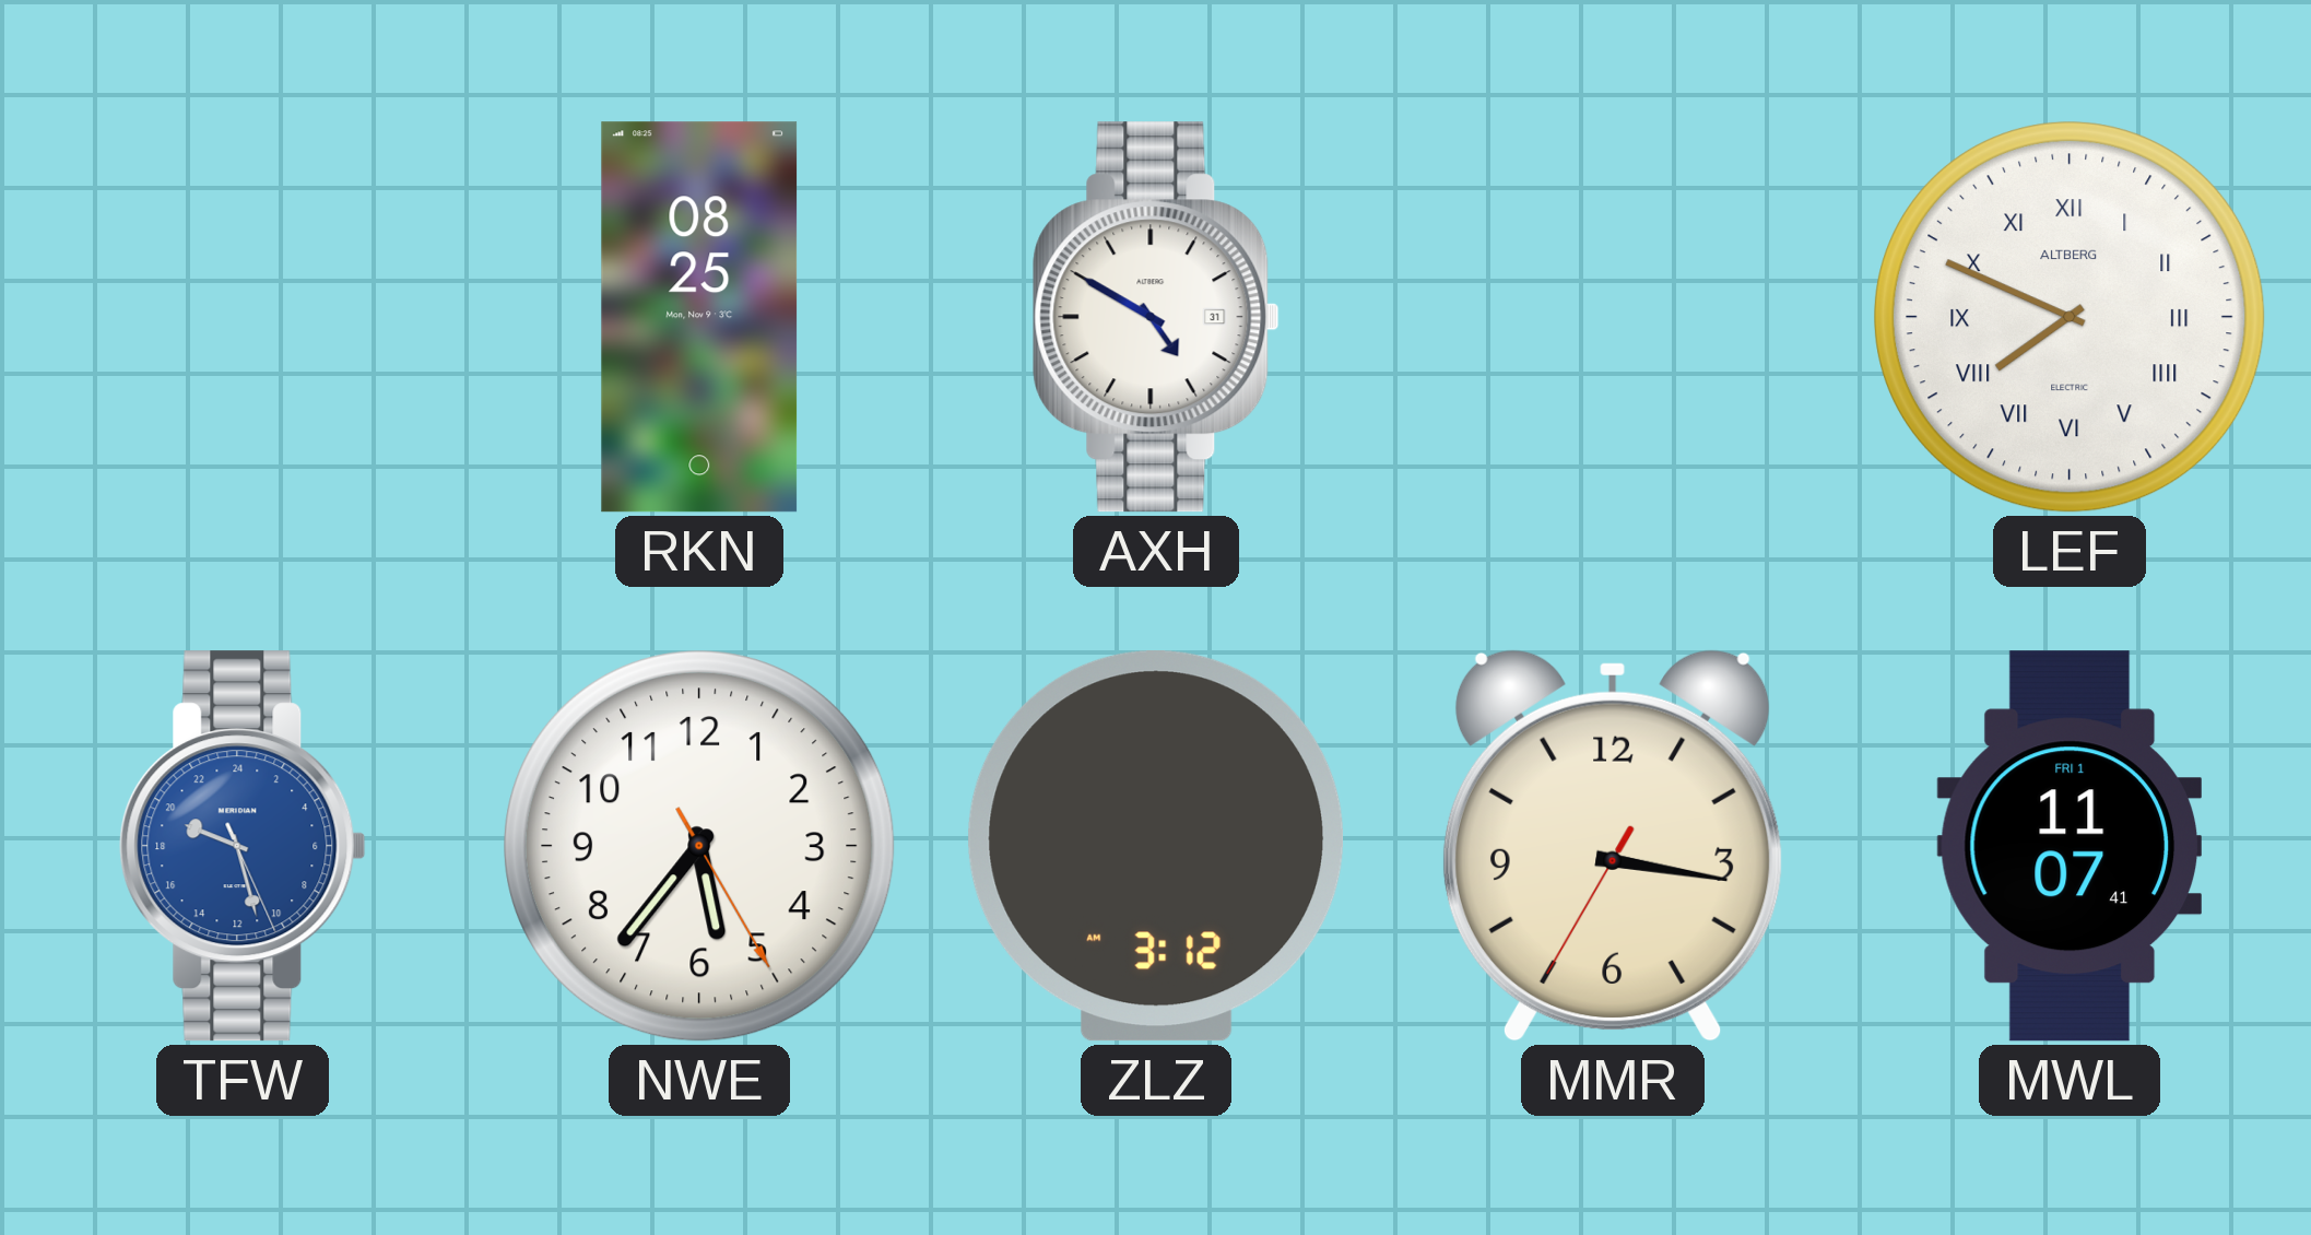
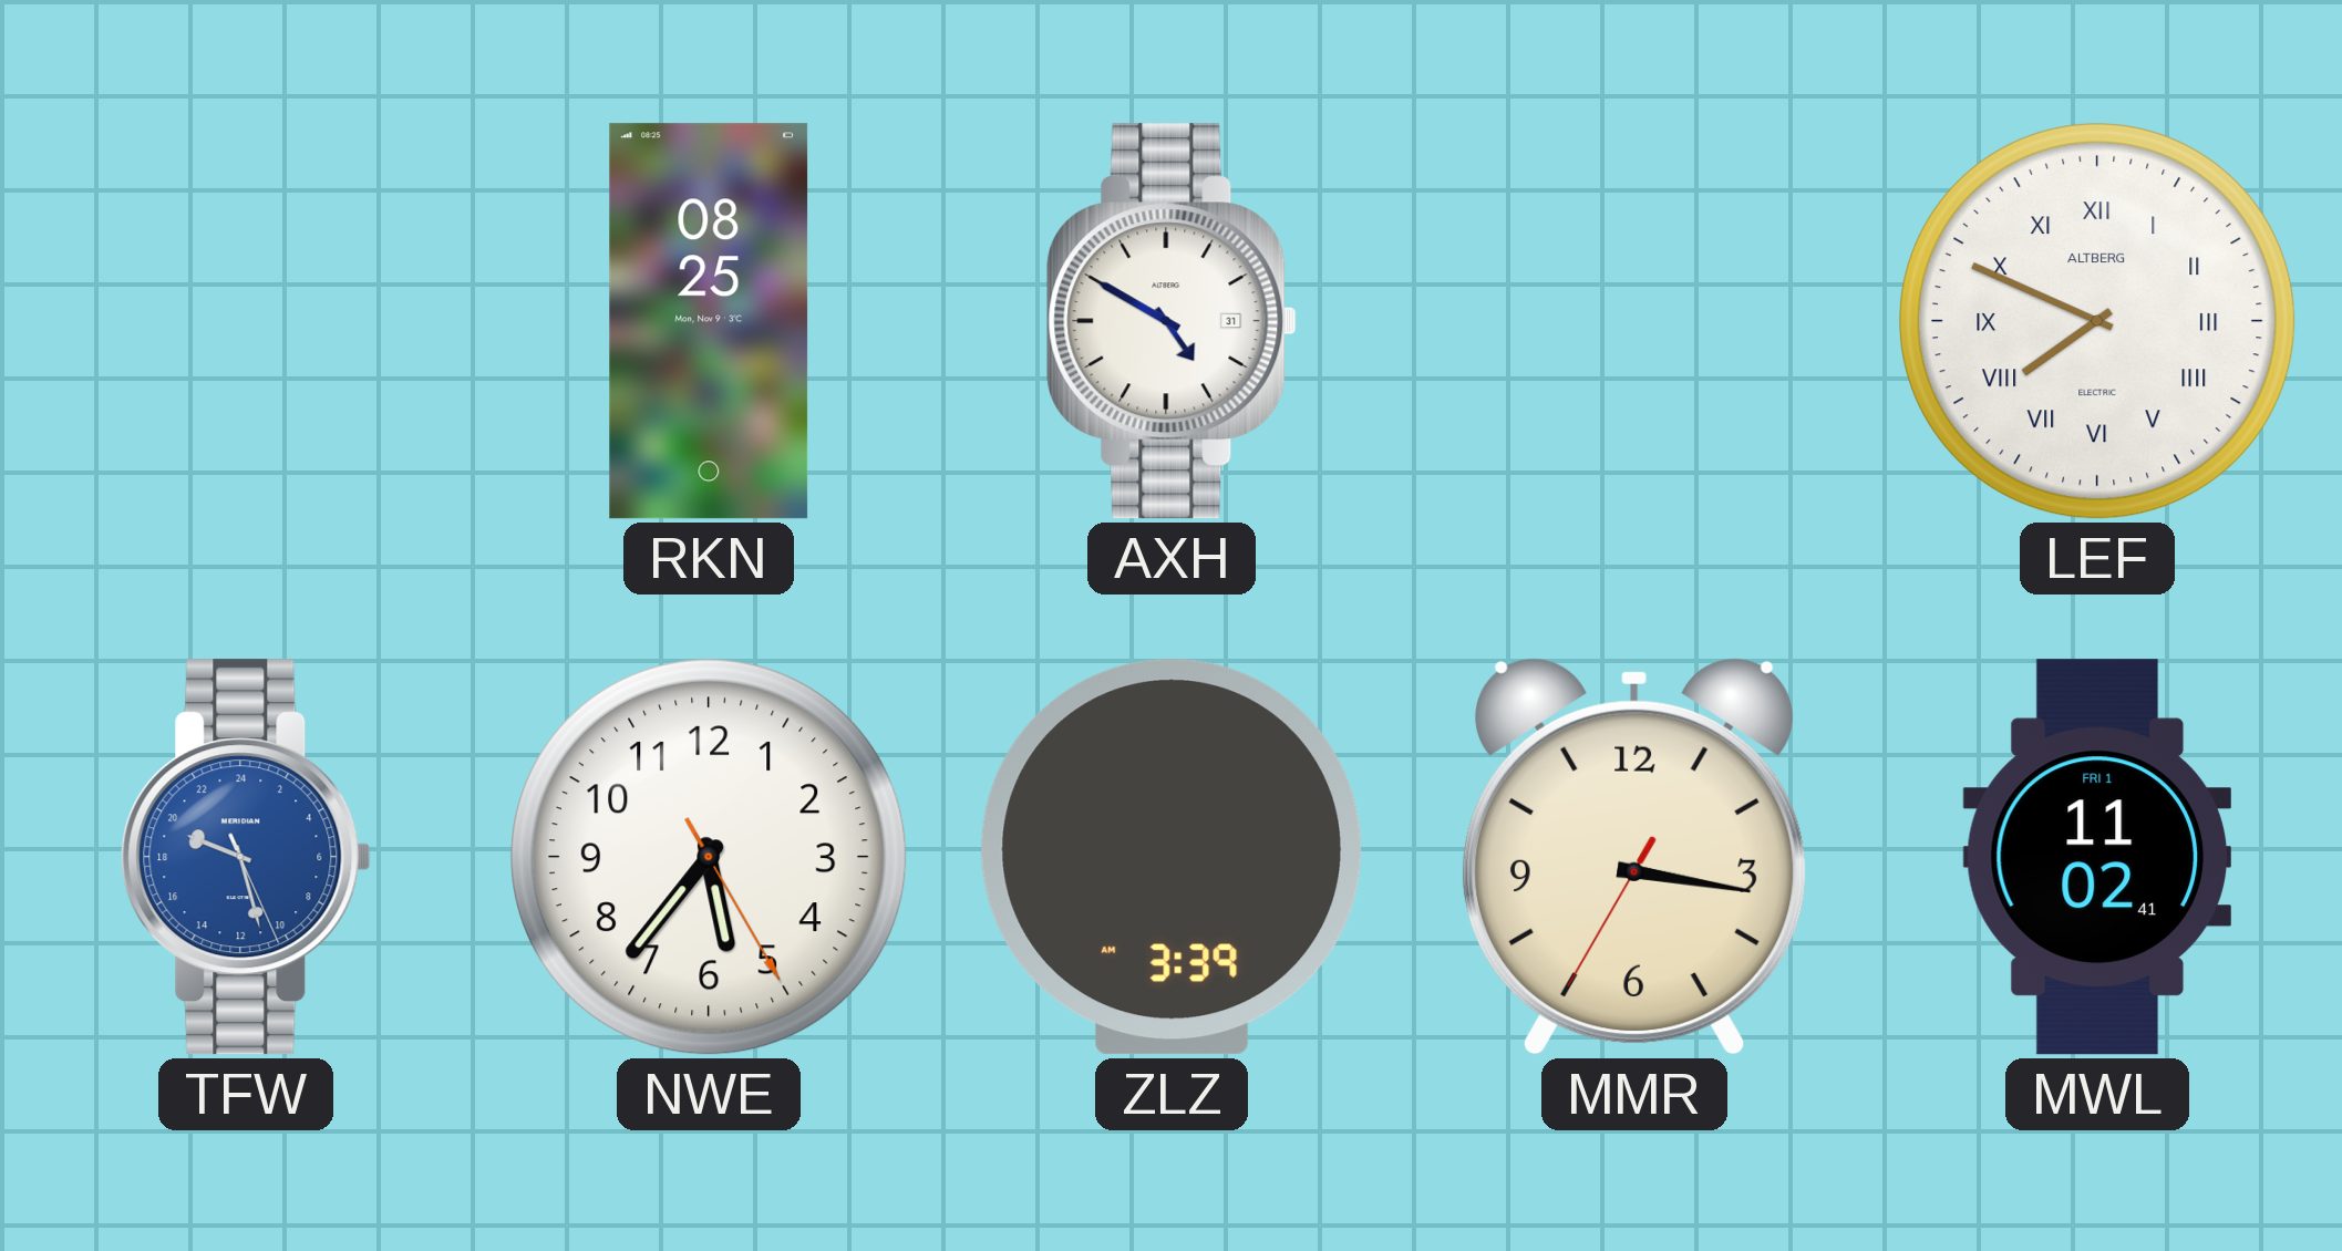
ZLZ: 3:12 -> 3:39
MWL: 11:07 -> 11:02
